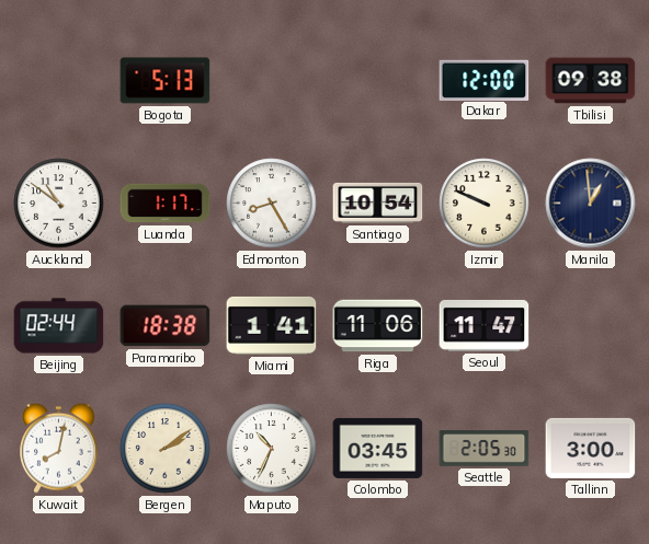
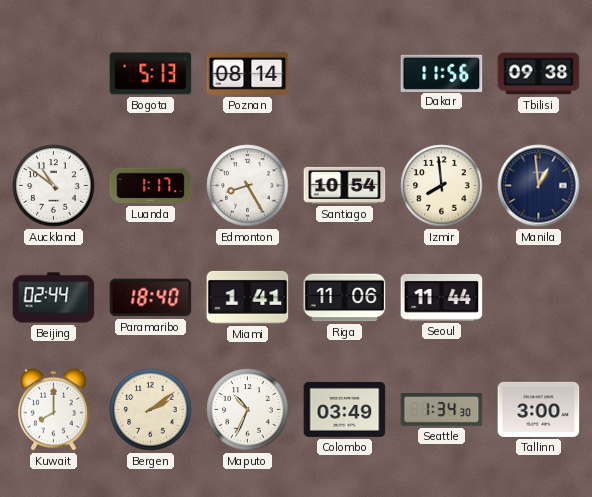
Poznan: none -> 08:14
Dakar: 12:00 -> 11:56
Izmir: 9:49 -> 7:59
Paramaribo: 18:38 -> 18:40
Seoul: 11:47 -> 11:44
Kuwait: 8:02 -> 8:00
Colombo: 03:45 -> 03:49
Seattle: 2:05 -> 1:34
